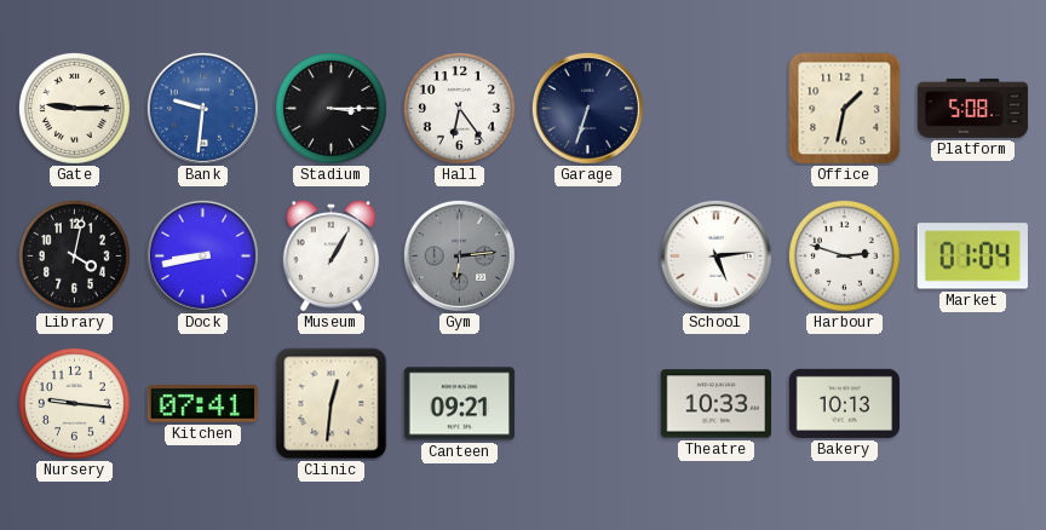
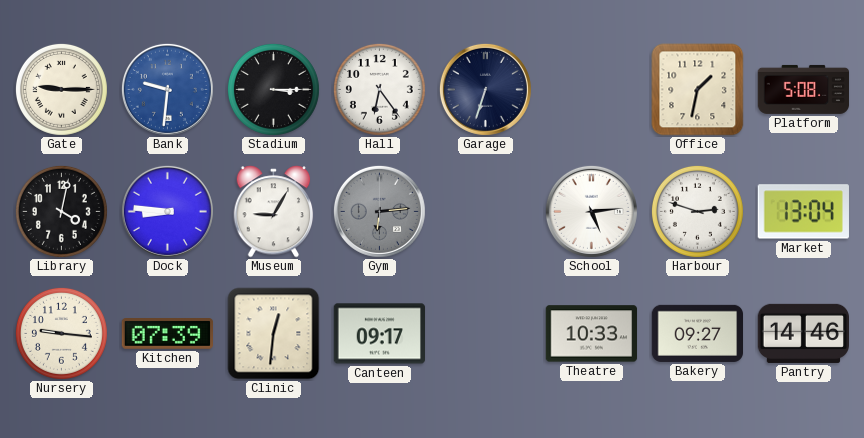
Dock: 8:43 -> 8:46
Museum: 1:05 -> 9:05
Market: 01:04 -> 13:04
Kitchen: 07:41 -> 07:39
Canteen: 09:21 -> 09:17
Bakery: 10:13 -> 09:27
Pantry: none -> 14:46
